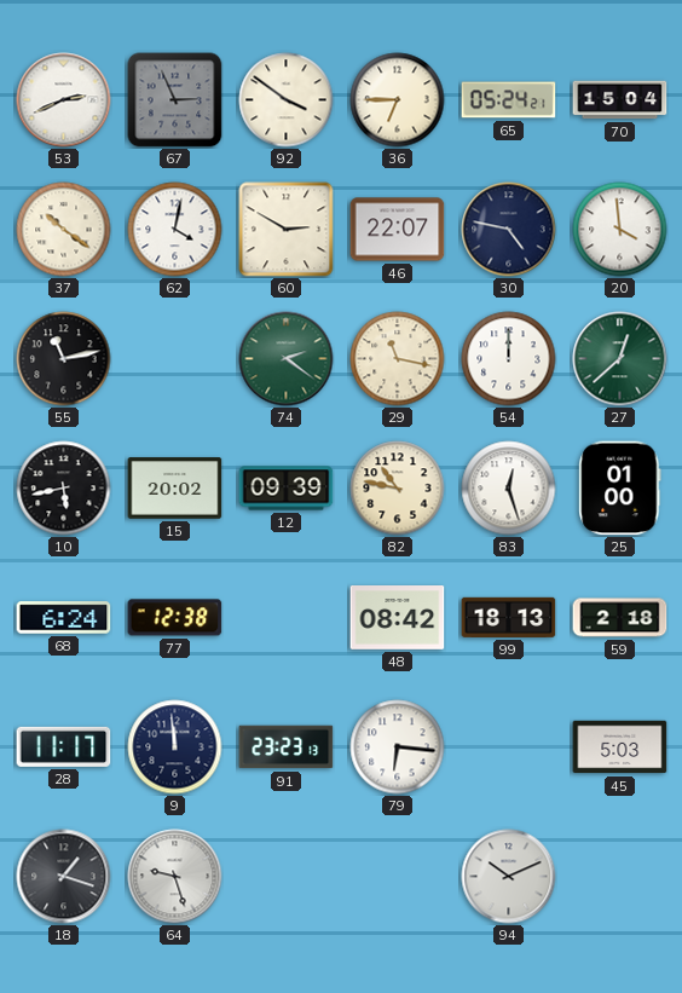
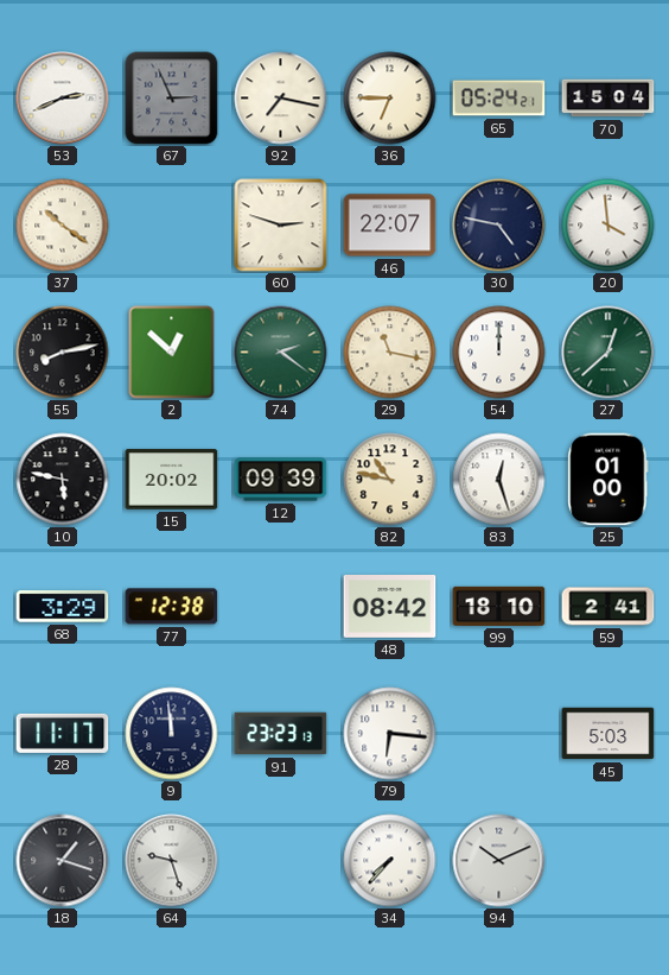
92: 3:51 -> 7:17
62: 4:02 -> none
60: 2:50 -> 2:48
55: 11:13 -> 8:13
2: none -> 12:52
10: 5:43 -> 5:47
68: 6:24 -> 3:29
99: 18:13 -> 18:10
59: 2:18 -> 2:41
34: none -> 7:37
